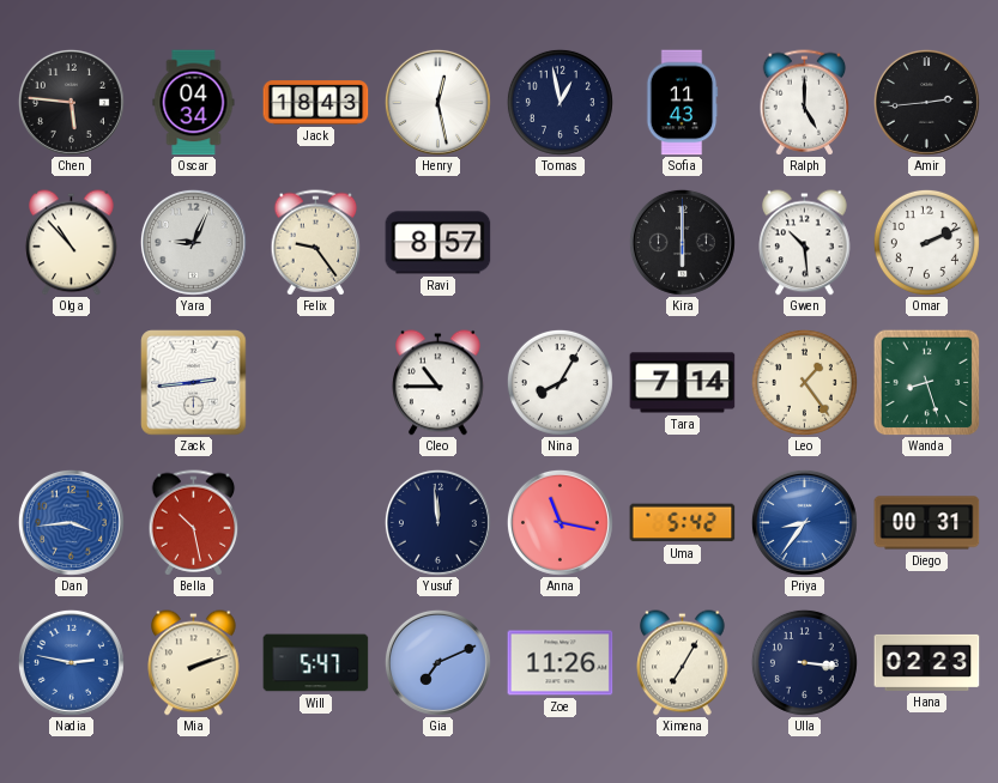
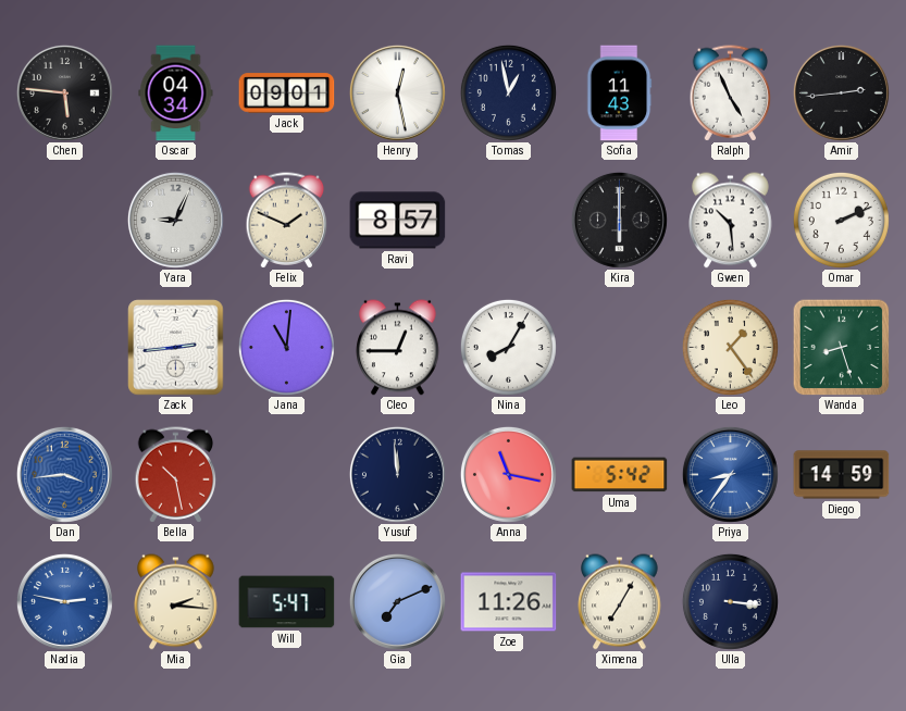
Jack: 18:43 -> 09:01
Ralph: 5:00 -> 4:56
Olga: 10:53 -> none
Felix: 9:24 -> 1:49
Jana: none -> 11:01
Cleo: 10:45 -> 12:45
Tara: 7:14 -> none
Diego: 00:31 -> 14:59
Mia: 2:12 -> 2:16
Hana: 02:23 -> none
